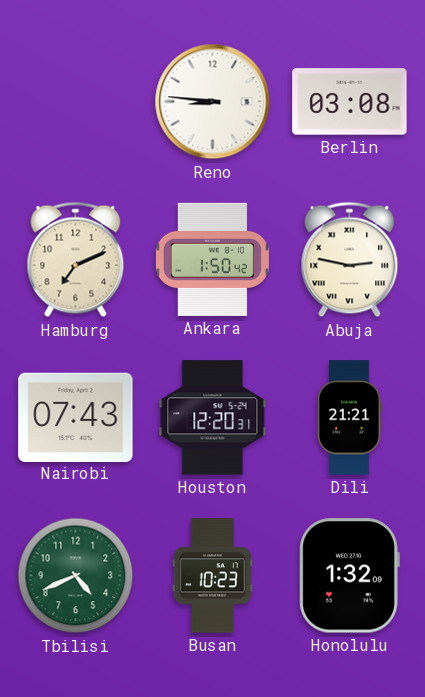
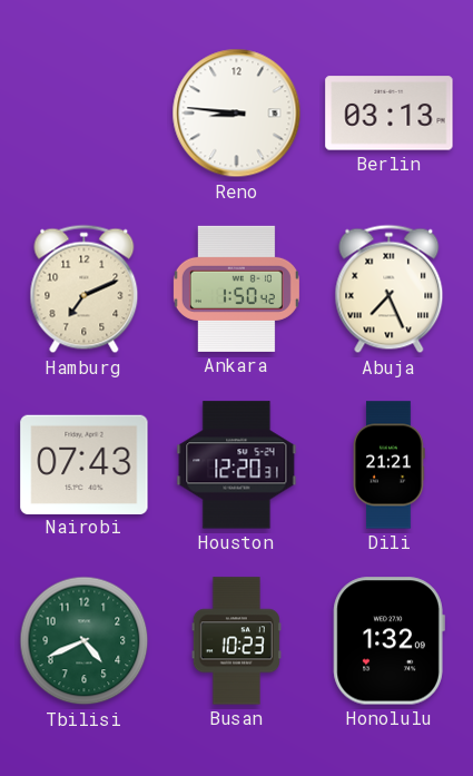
Berlin: 03:08 -> 03:13
Abuja: 2:47 -> 7:26
